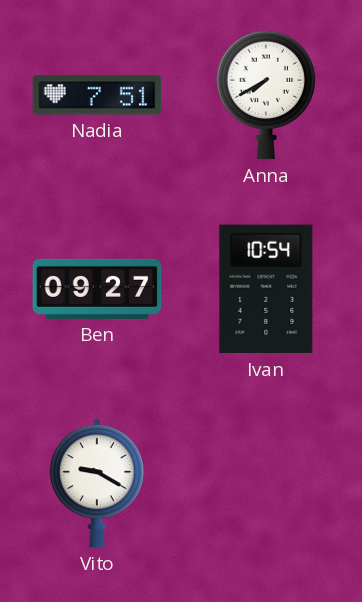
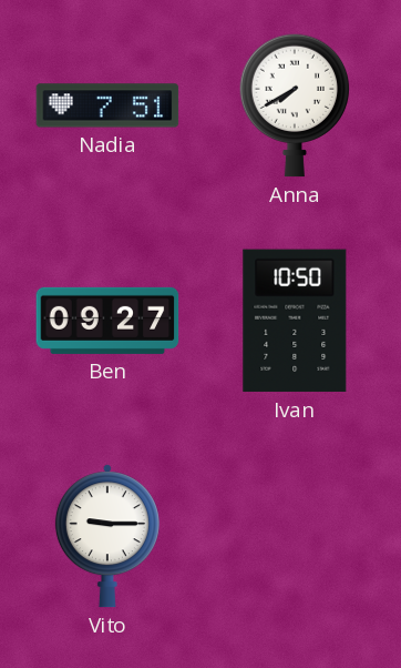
Ivan: 10:54 -> 10:50
Vito: 9:20 -> 9:15
